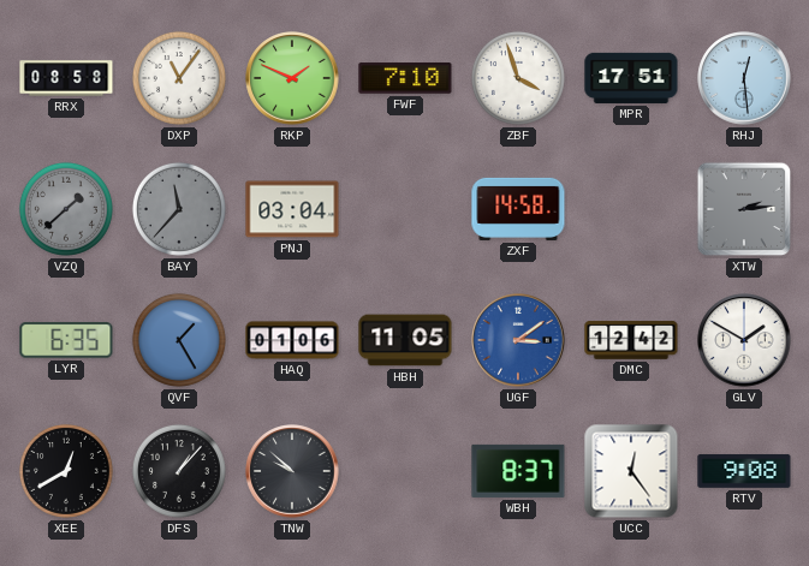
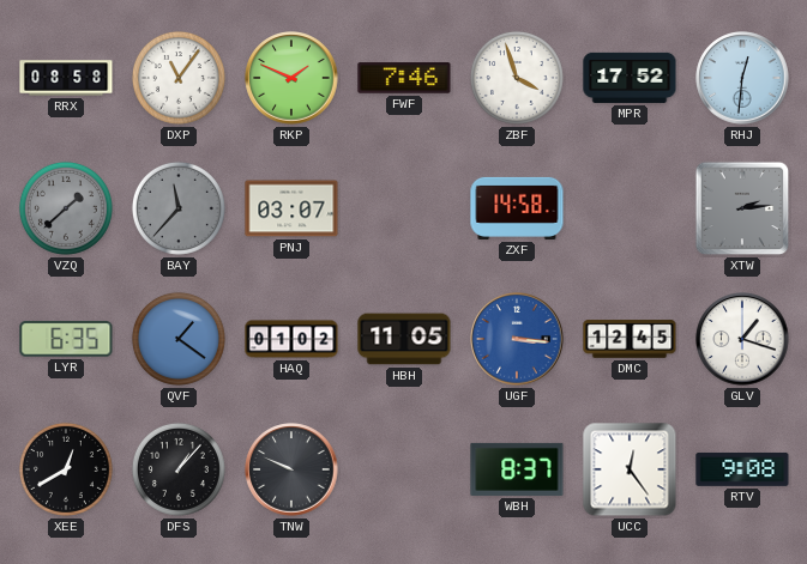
FWF: 7:10 -> 7:46
MPR: 17:51 -> 17:52
RHJ: 12:29 -> 12:31
PNJ: 03:04 -> 03:07
QVF: 1:25 -> 1:21
HAQ: 01:06 -> 01:02
UGF: 3:09 -> 3:16
DMC: 12:42 -> 12:45
GLV: 1:50 -> 1:18
TNW: 9:52 -> 9:49
